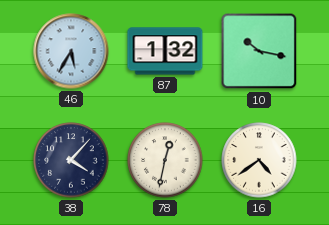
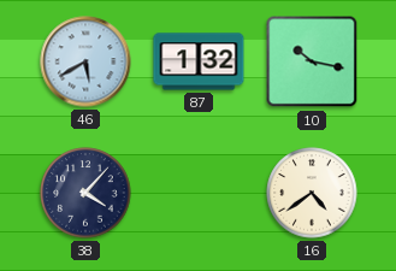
46: 5:35 -> 5:40
78: 12:32 -> none
